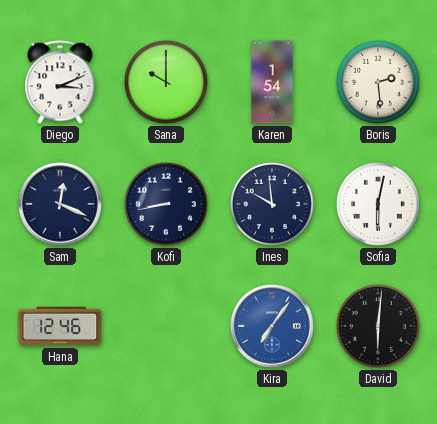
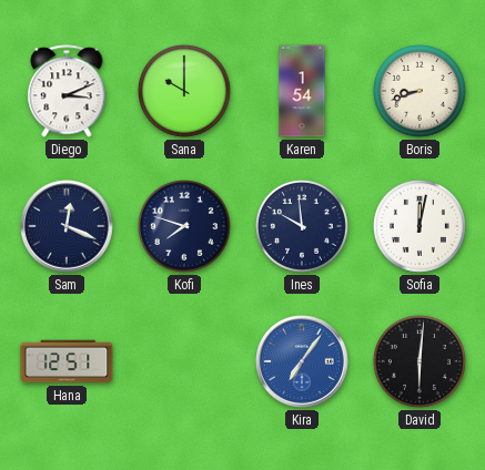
Boris: 2:29 -> 8:42
Kofi: 8:43 -> 7:48
Sofia: 6:02 -> 12:02
Hana: 12:46 -> 12:51
